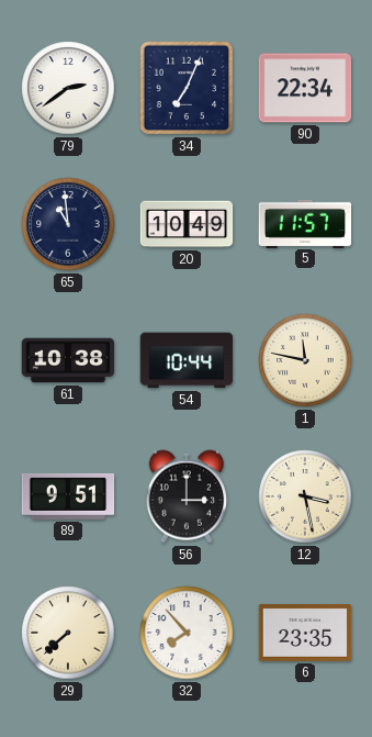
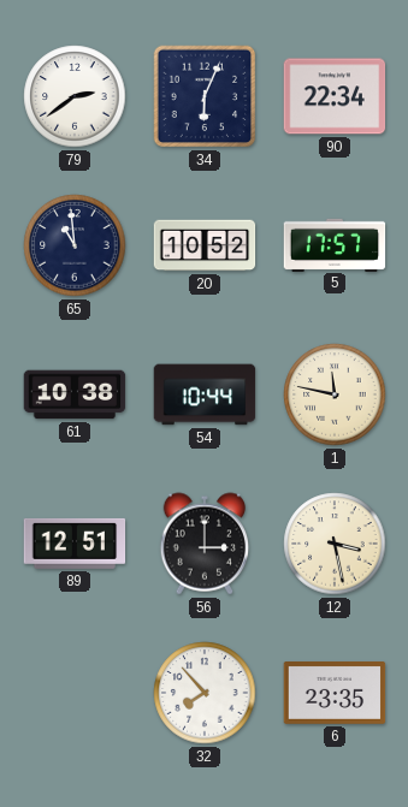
34: 7:04 -> 6:04
20: 10:49 -> 10:52
5: 11:57 -> 17:57
89: 9:51 -> 12:51
29: 7:38 -> none
